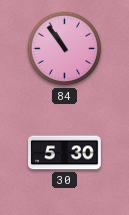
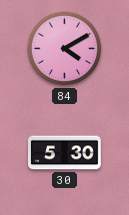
84: 10:54 -> 4:10
